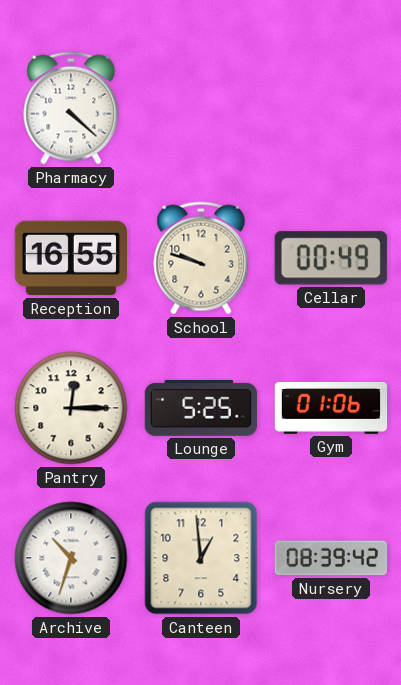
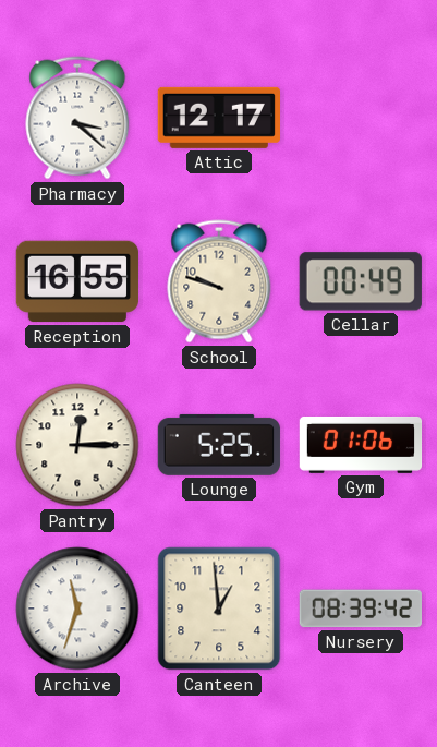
Pharmacy: 4:22 -> 3:22
Attic: none -> 12:17
Archive: 10:33 -> 11:33
